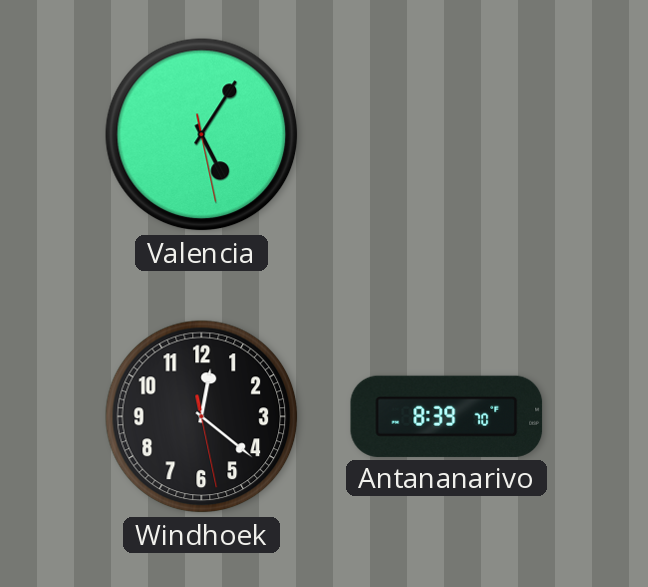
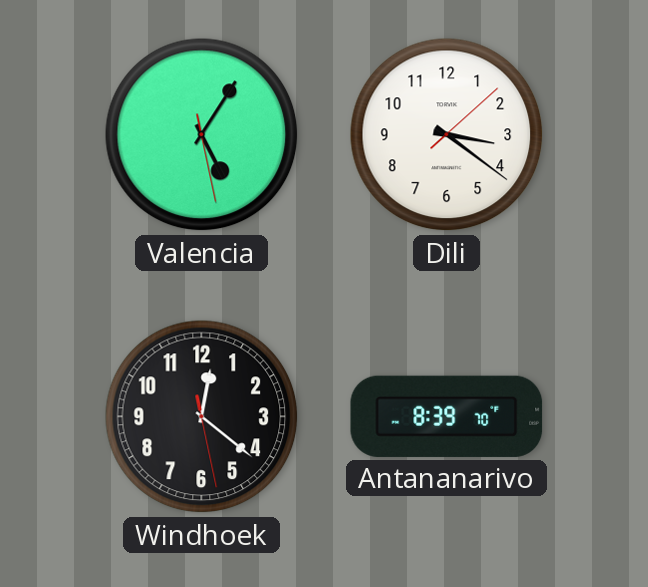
Dili: none -> 3:21
